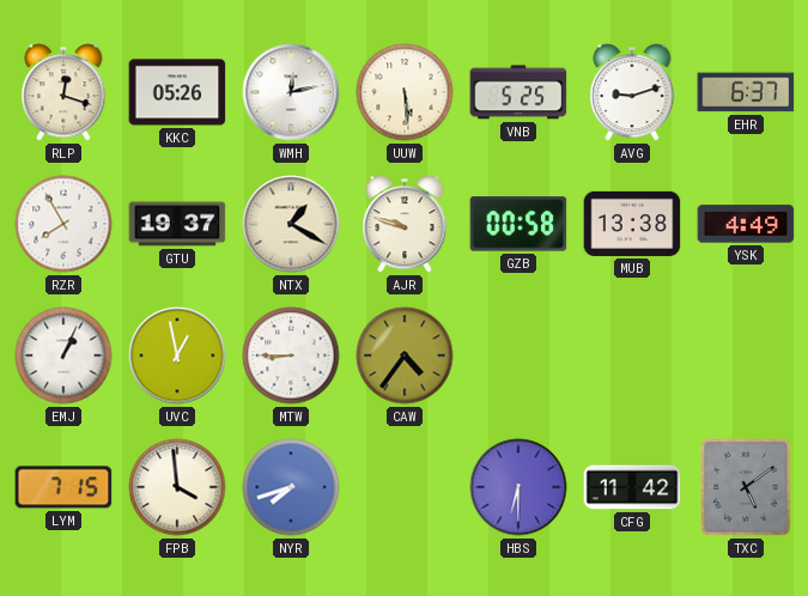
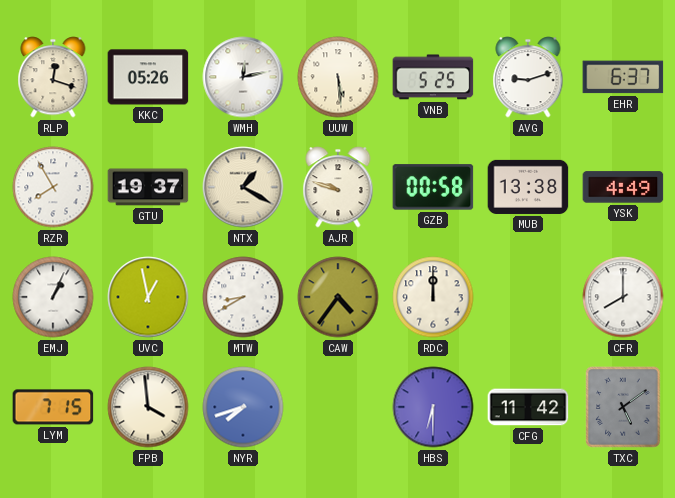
MTW: 8:45 -> 8:40
RDC: none -> 12:00
CFR: none -> 8:00
